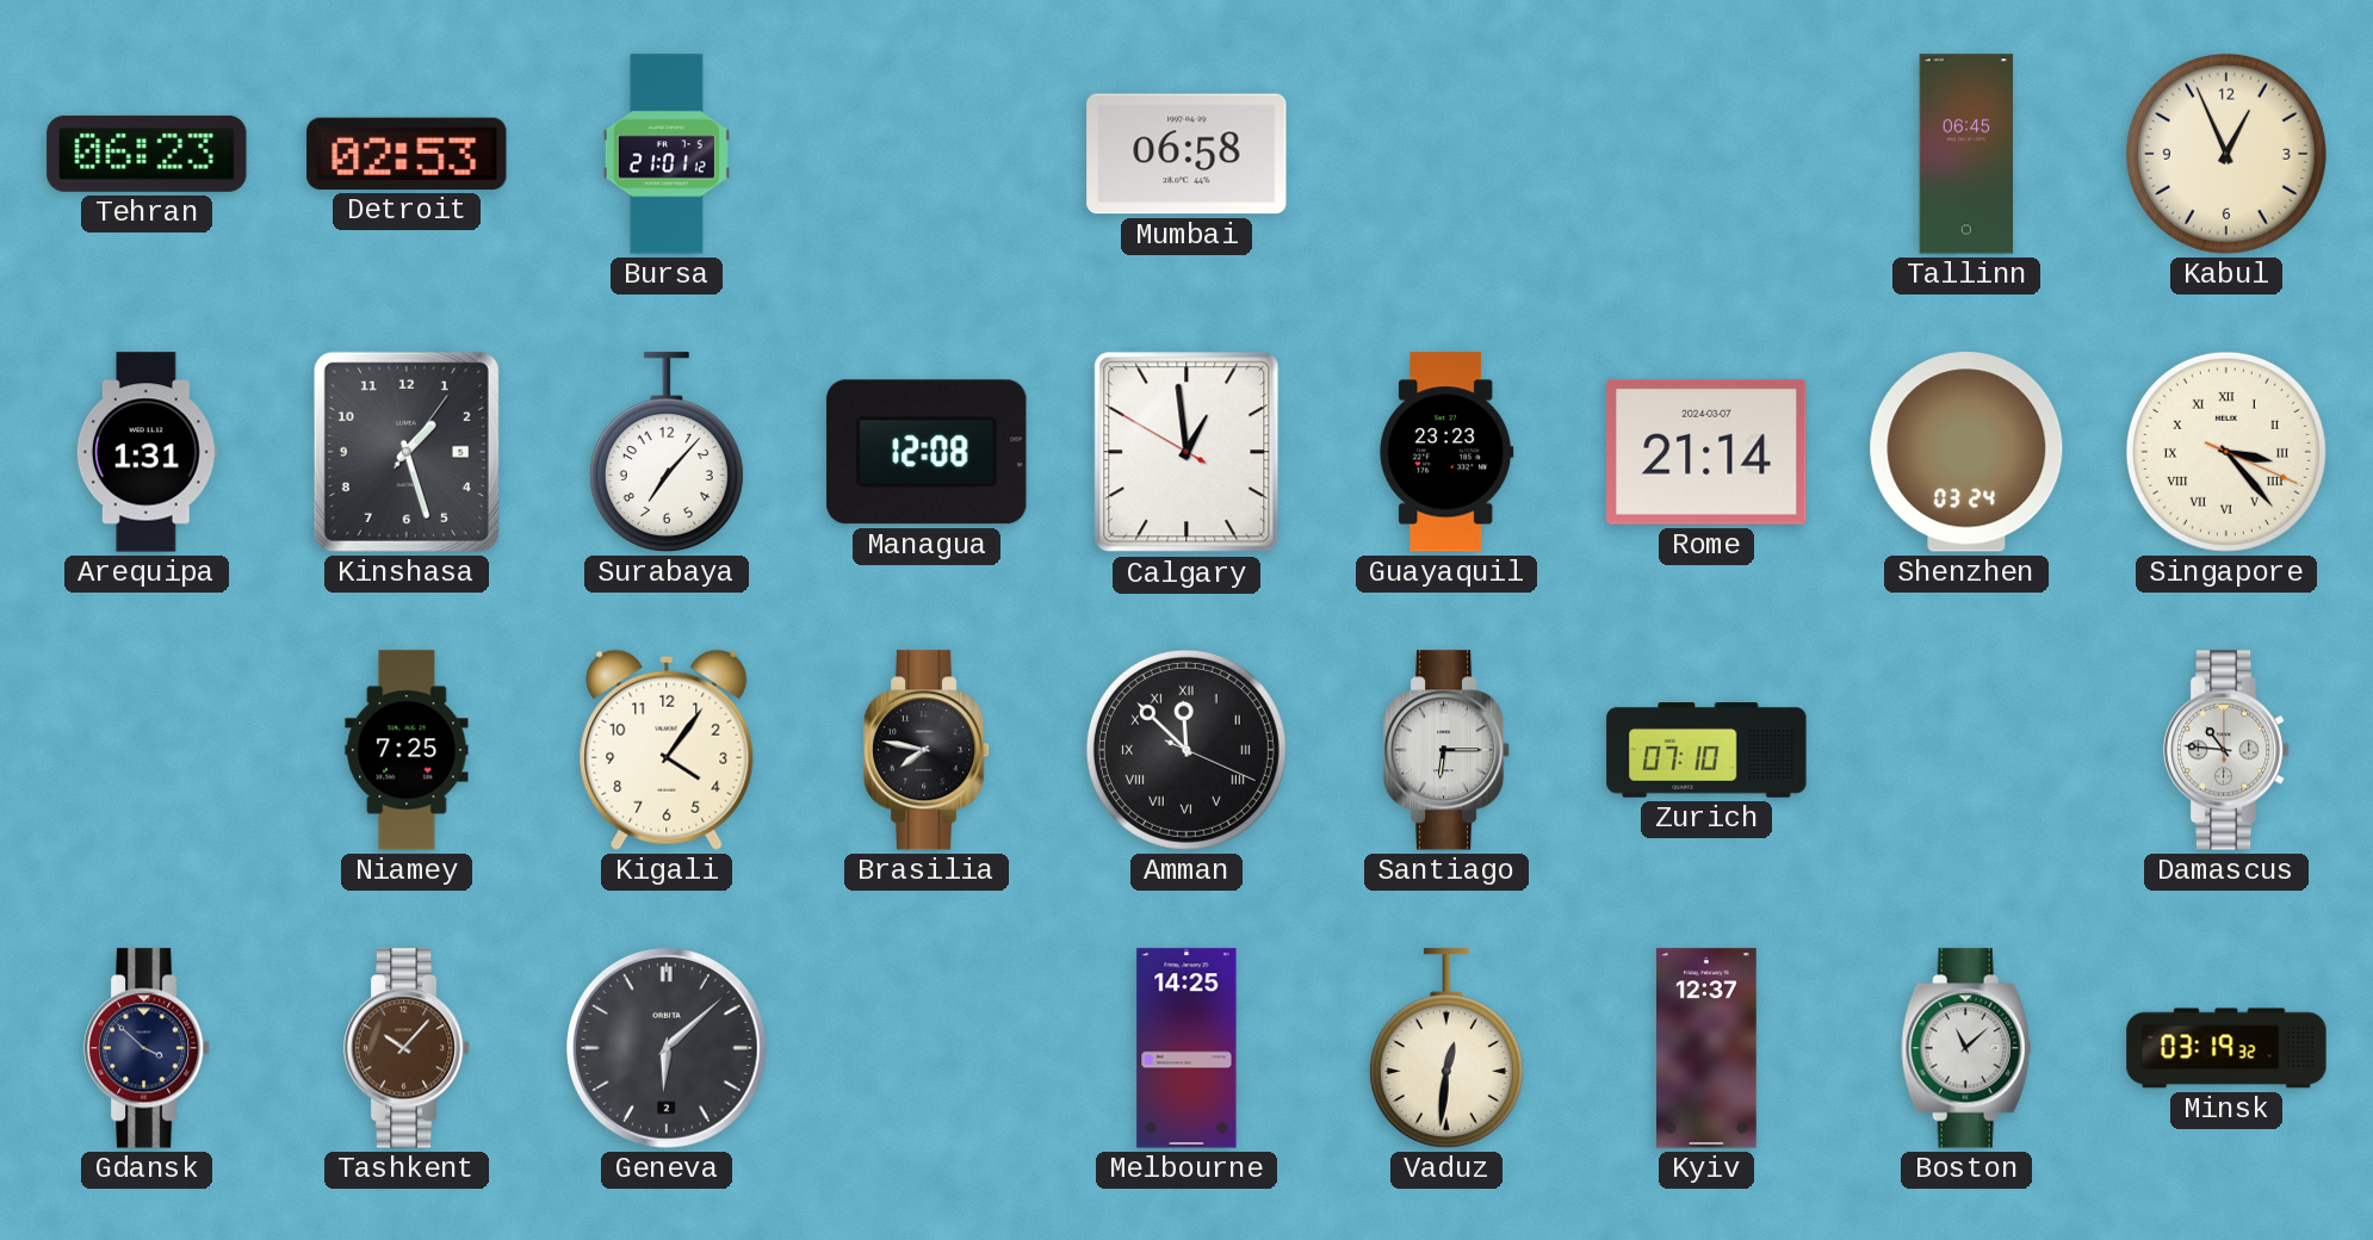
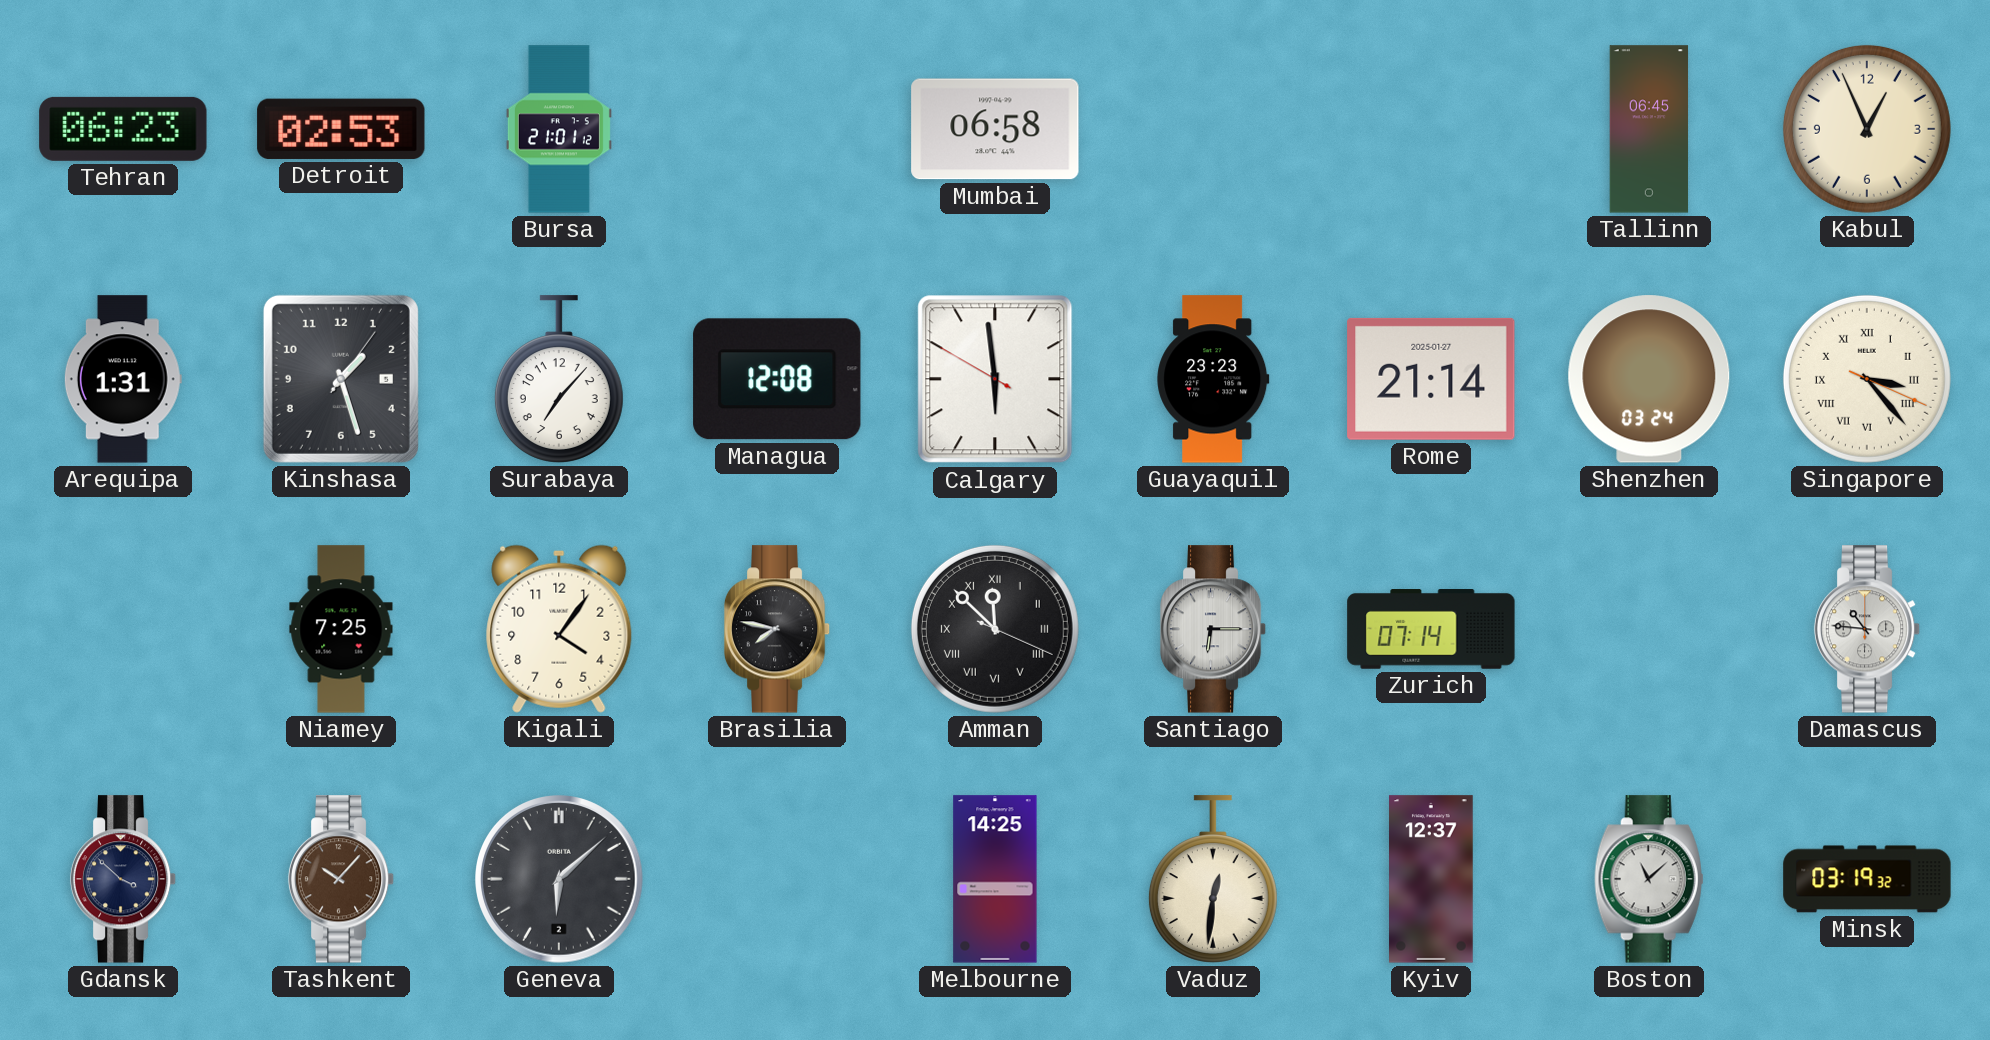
Calgary: 12:58 -> 5:58
Rome date: 2024-03-07 -> 2025-01-27
Zurich: 07:10 -> 07:14
